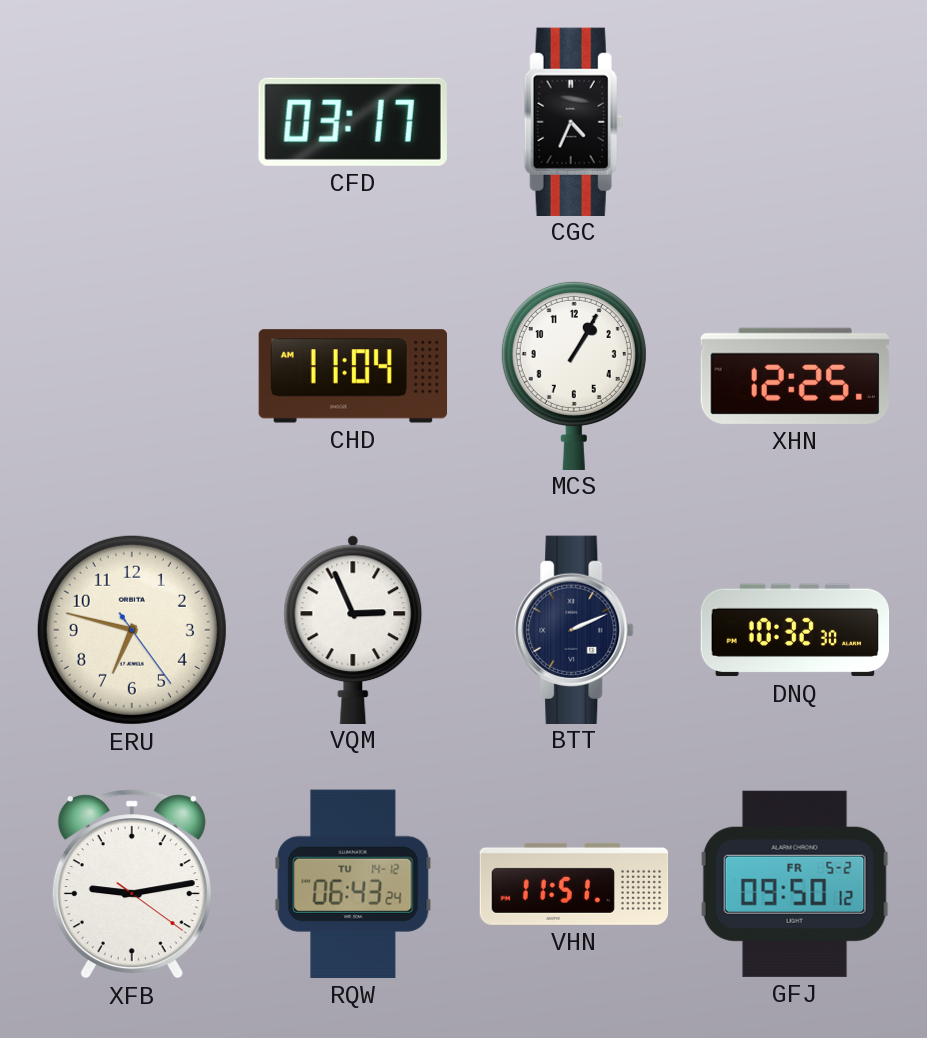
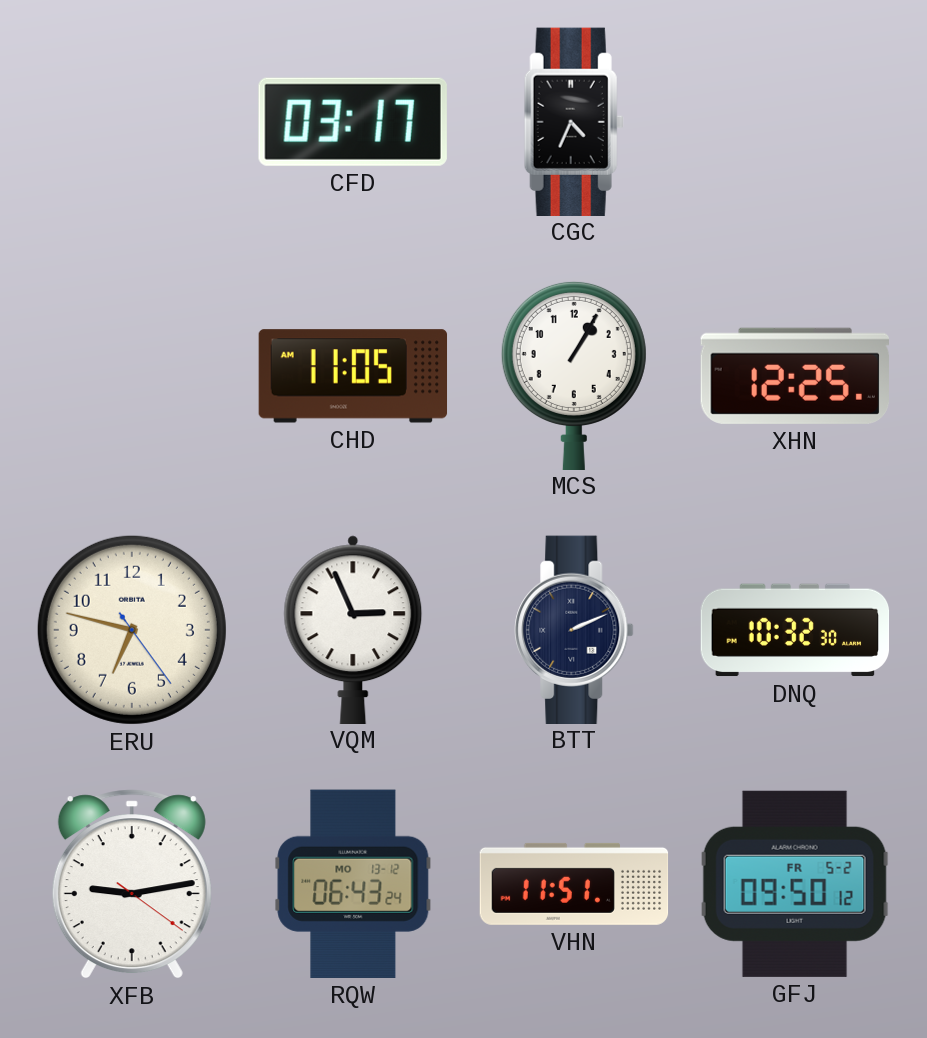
CHD: 11:04 -> 11:05
RQW date: TU 14-12 -> MO 13-12
